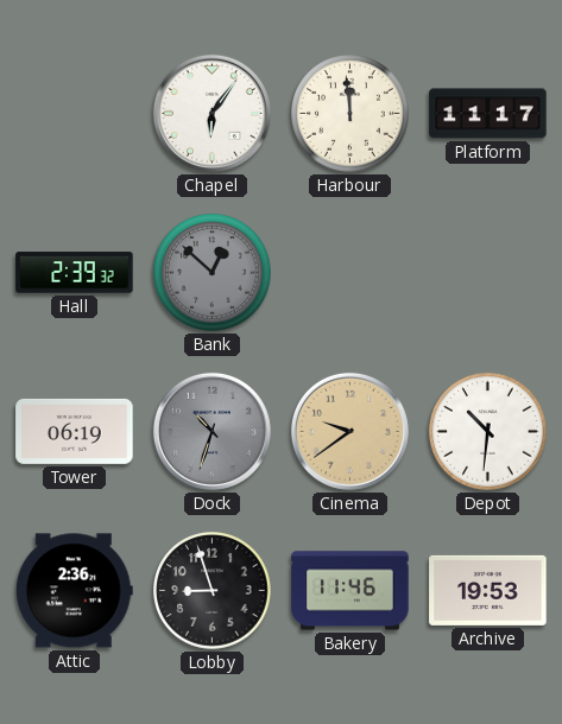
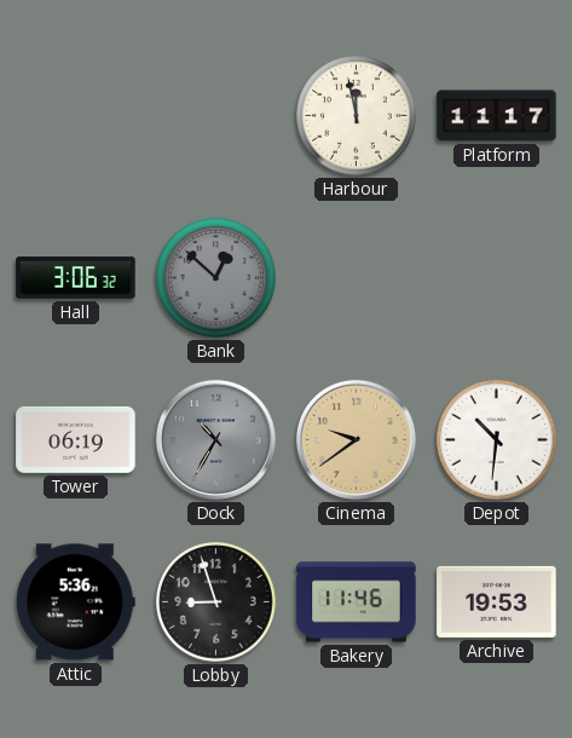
Chapel: 6:06 -> none
Harbour: 11:59 -> 11:58
Hall: 2:39 -> 3:06
Dock: 10:33 -> 10:35
Attic: 2:36 -> 5:36
